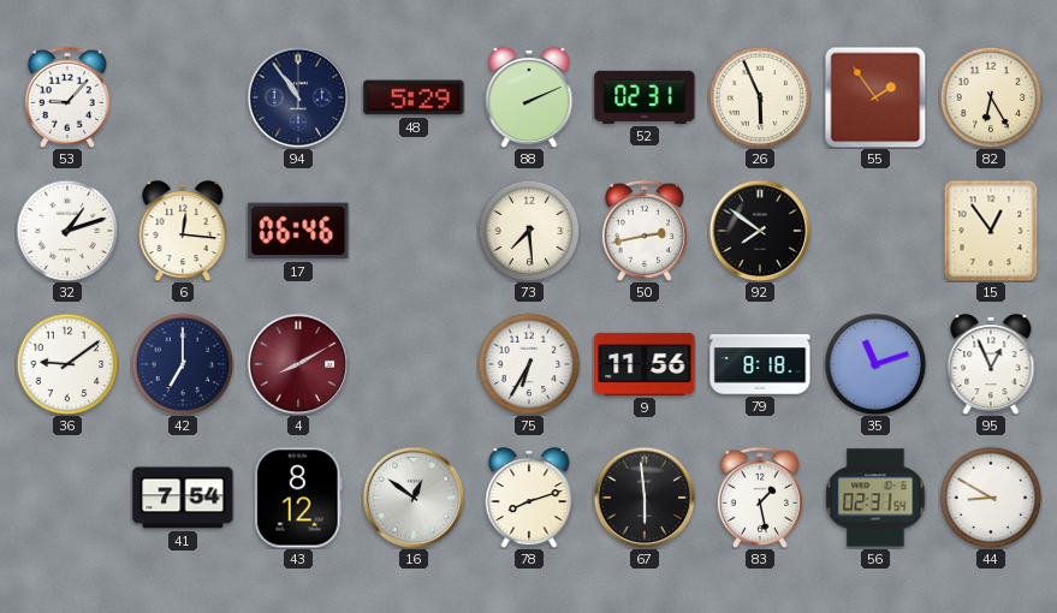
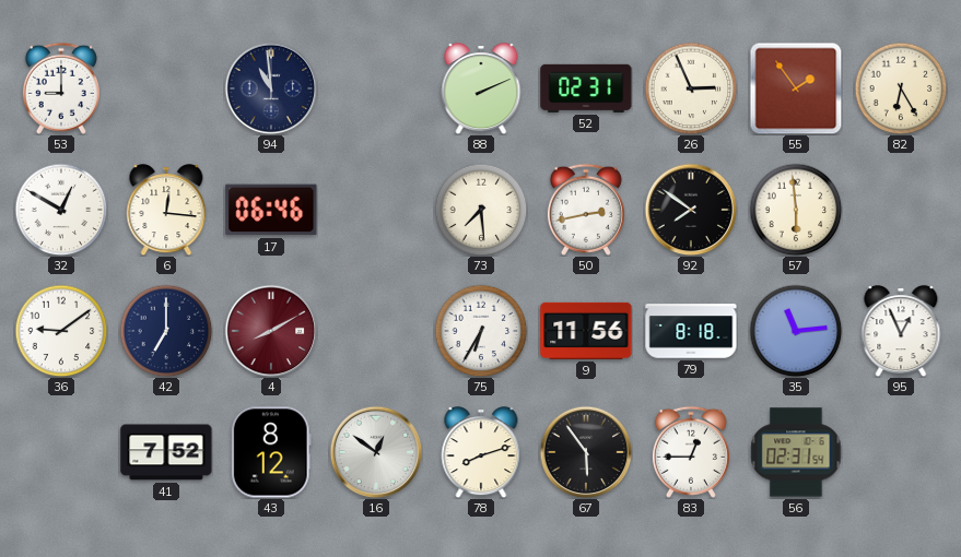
53: 9:07 -> 9:00
94: 10:54 -> 10:59
48: 5:29 -> none
26: 5:56 -> 2:56
32: 1:12 -> 12:50
57: none -> 5:59
15: 12:54 -> none
35: 11:12 -> 11:14
41: 7:54 -> 7:52
67: 5:59 -> 5:54
83: 1:28 -> 12:45
44: 8:50 -> none
